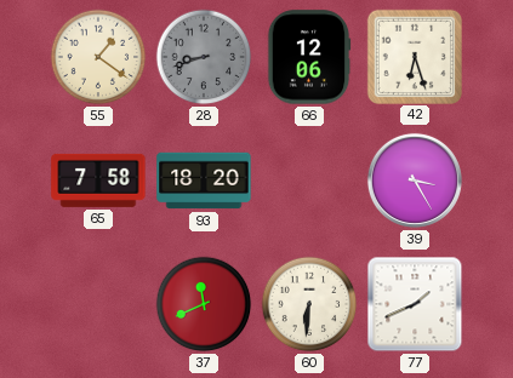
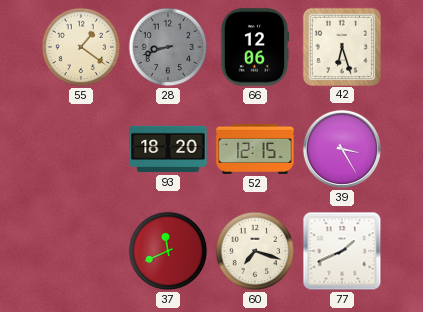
65: 7:58 -> none
52: none -> 12:15
60: 6:31 -> 7:18
